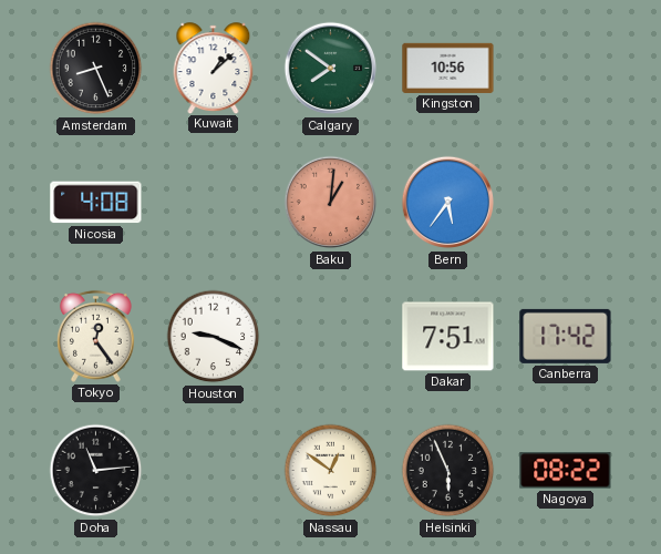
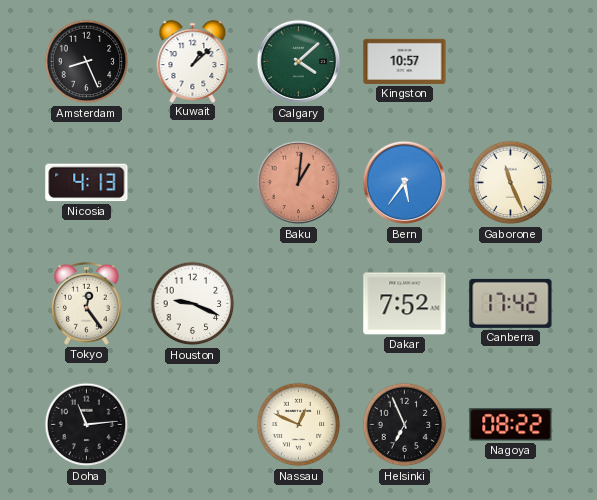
Calgary: 7:51 -> 4:08
Kingston: 10:56 -> 10:57
Nicosia: 4:08 -> 4:13
Gaborone: none -> 11:26
Dakar: 7:51 -> 7:52
Nassau: 12:51 -> 12:49
Helsinki: 5:56 -> 6:56
